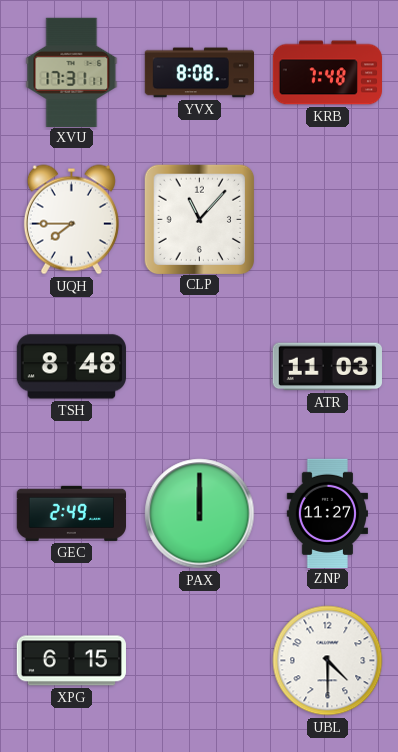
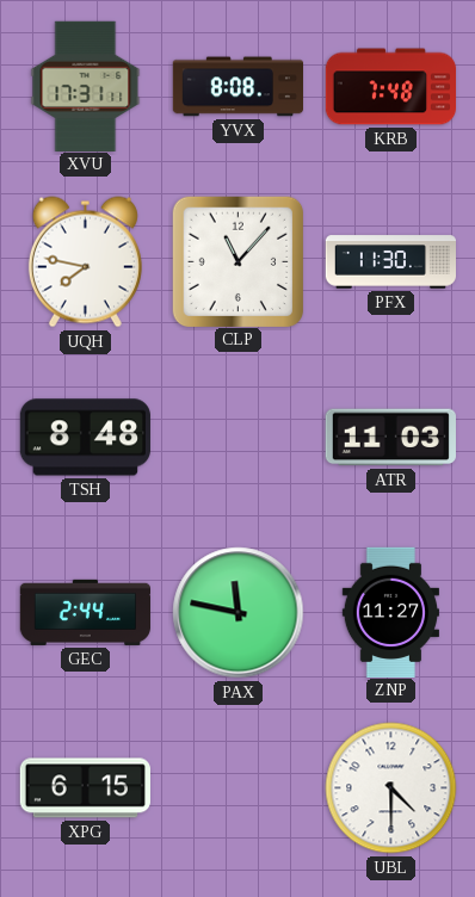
UQH: 7:45 -> 7:47
PFX: none -> 11:30
GEC: 2:49 -> 2:44
PAX: 12:00 -> 11:47
